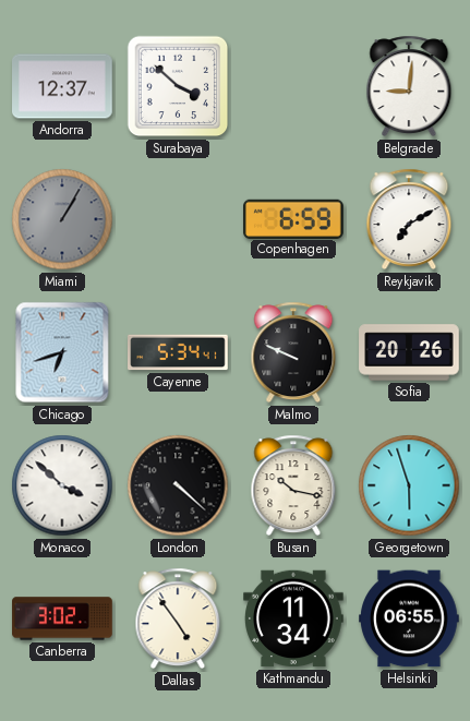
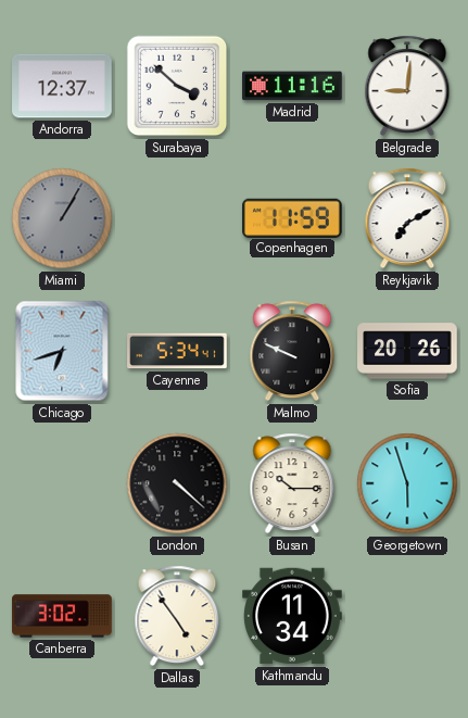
Madrid: none -> 11:16
Copenhagen: 6:59 -> 11:59
Monaco: 3:52 -> none
Busan: 10:17 -> 10:15
Helsinki: 06:55 -> none
